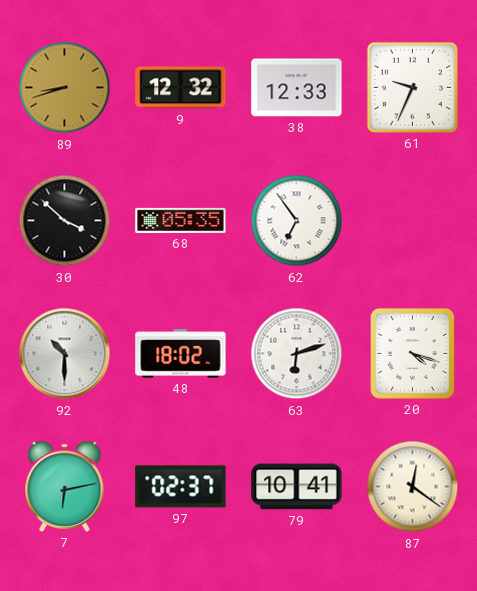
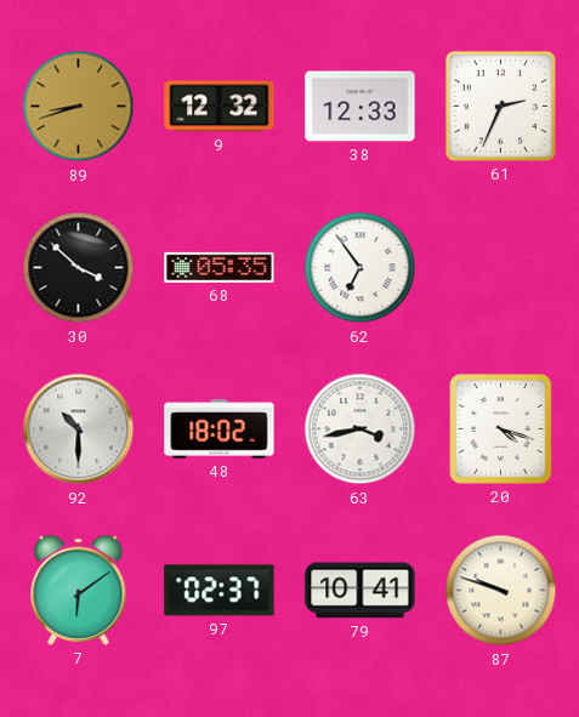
61: 9:34 -> 2:34
63: 6:12 -> 3:43
7: 6:13 -> 6:09
87: 12:21 -> 9:48
